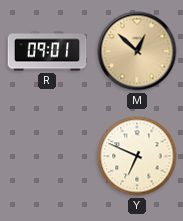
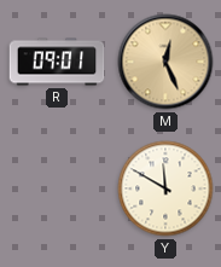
M: 12:52 -> 12:26
Y: 6:49 -> 11:50
